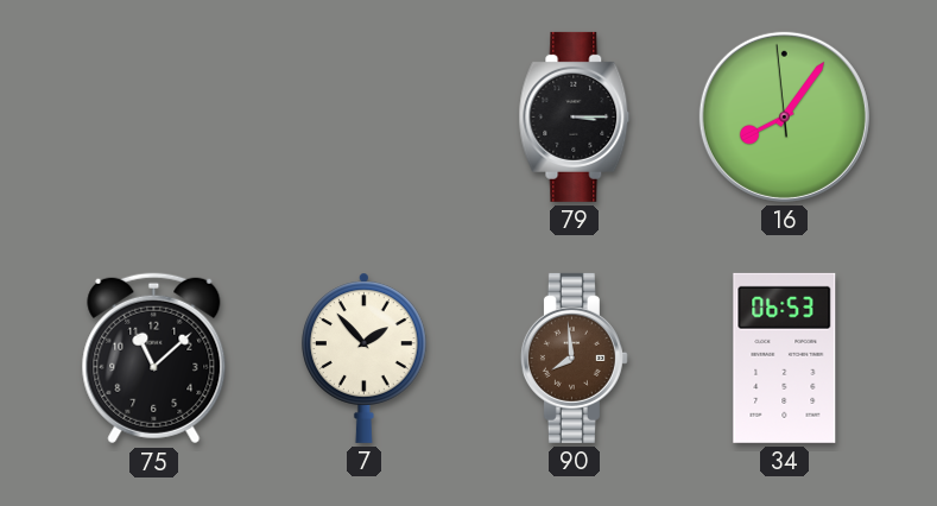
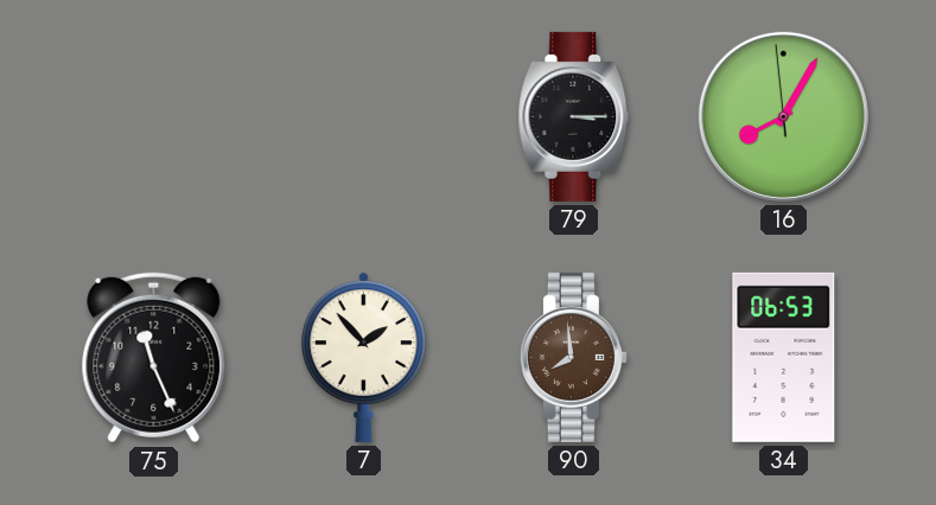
16: 8:05 -> 8:04
75: 11:08 -> 11:26
